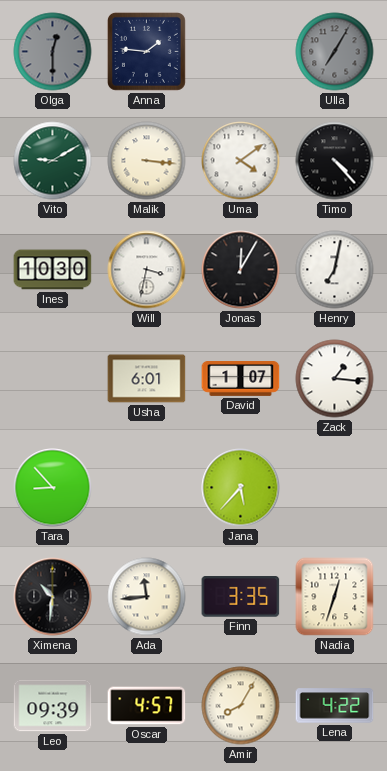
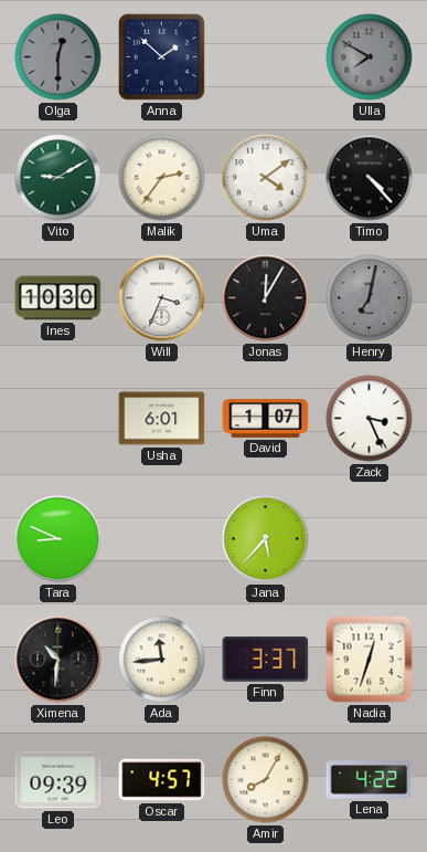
Anna: 1:46 -> 1:52
Ulla: 7:05 -> 7:50
Malik: 3:16 -> 2:36
Will: 3:32 -> 3:34
Henry dial: white -> grey
Zack: 1:16 -> 3:26
Tara: 8:53 -> 8:49
Finn: 3:35 -> 3:37
